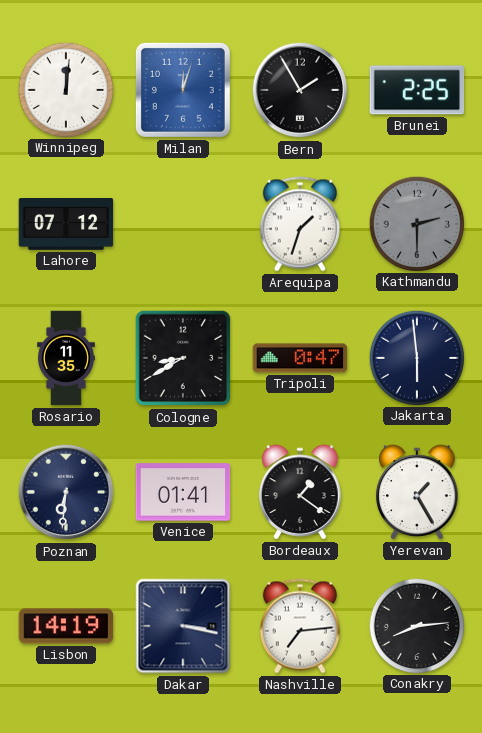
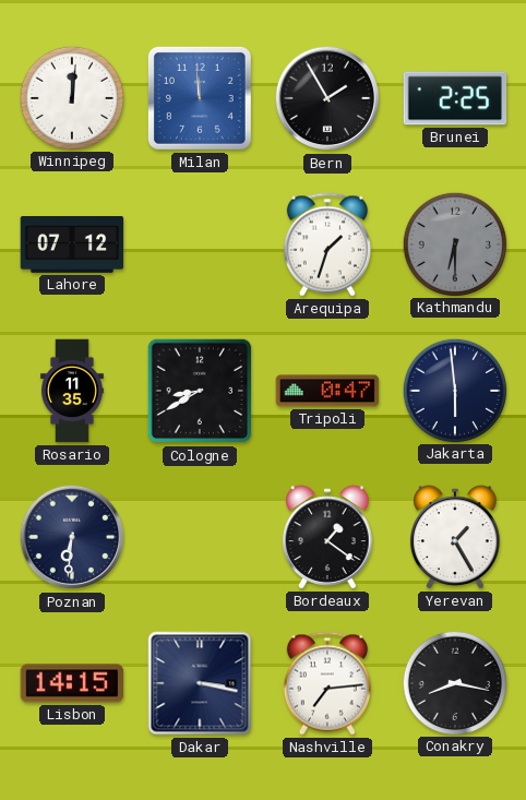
Milan: 12:03 -> 11:59
Kathmandu: 2:30 -> 6:30
Venice: 01:41 -> none
Lisbon: 14:19 -> 14:15
Conakry: 8:14 -> 8:17
